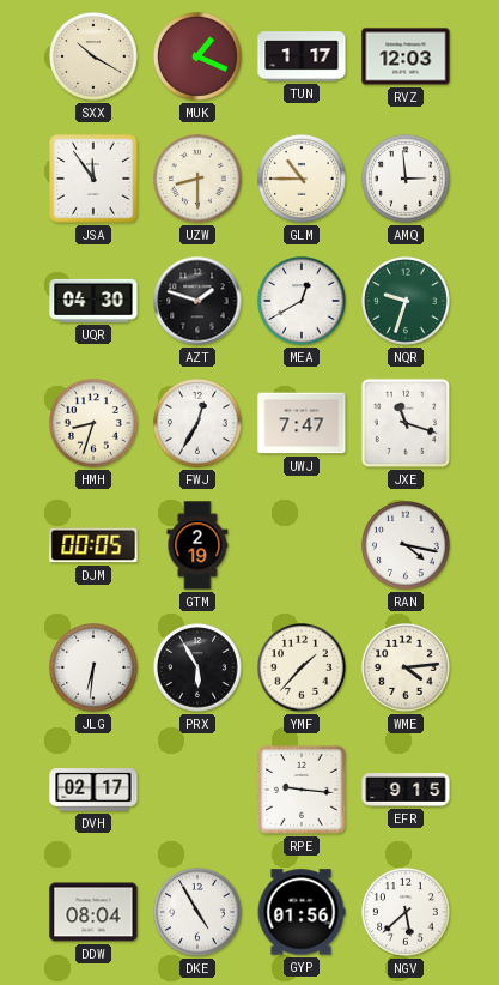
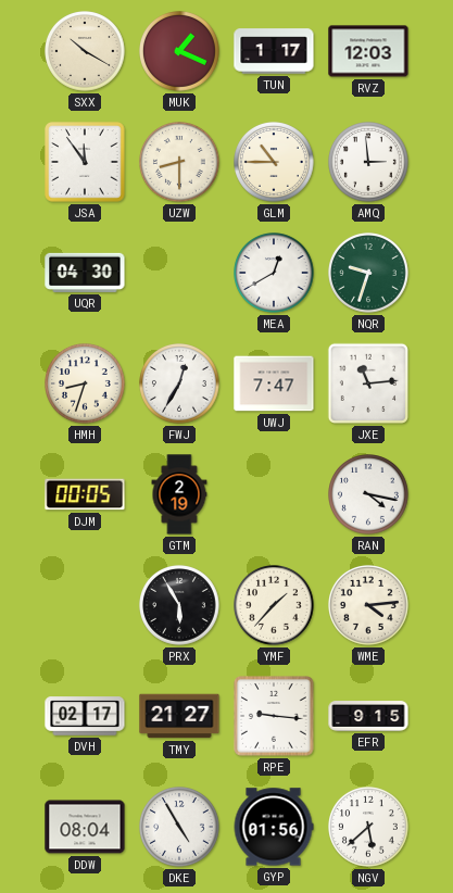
AZT: 1:48 -> none
JXE: 11:18 -> 11:14
JLG: 6:31 -> none
TMY: none -> 21:27
